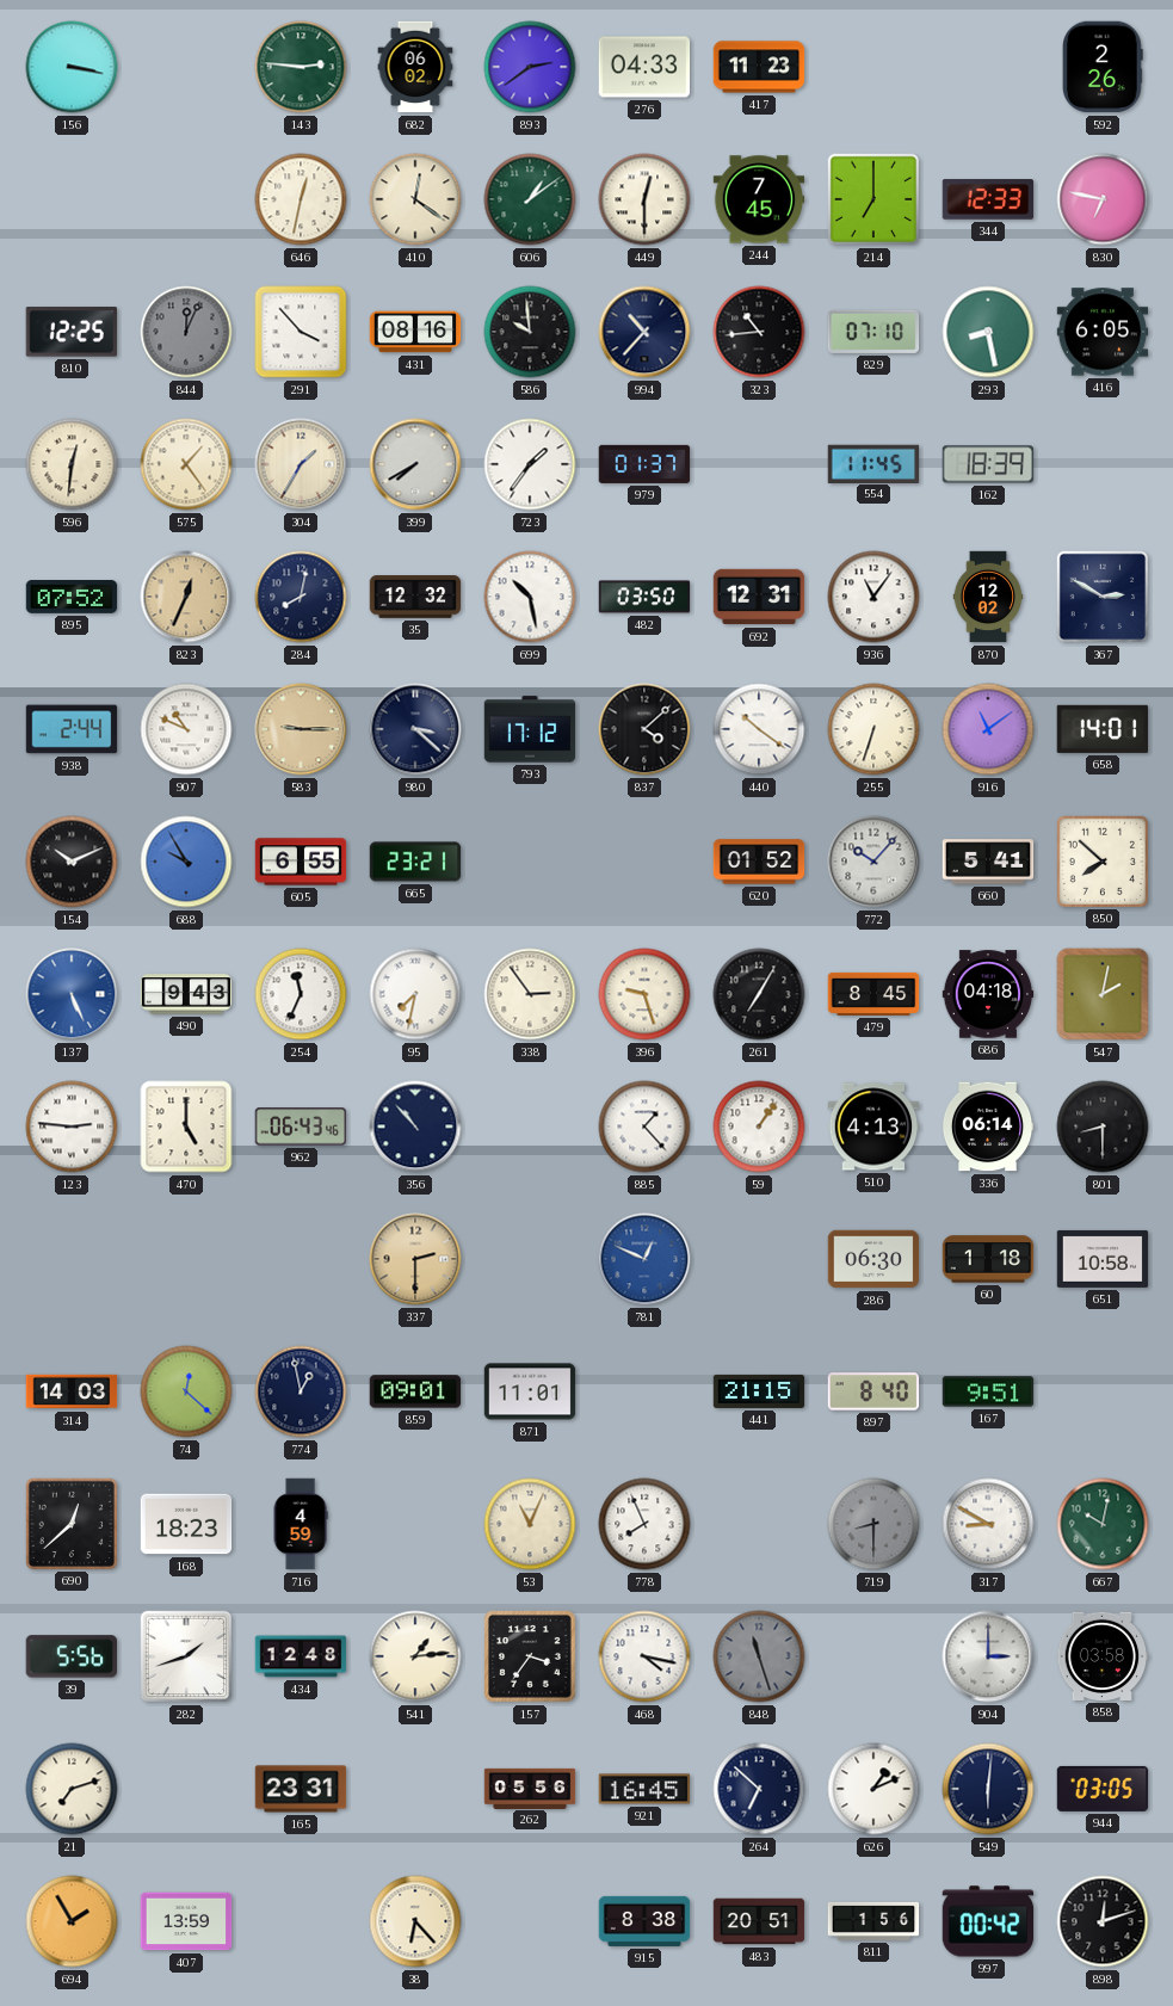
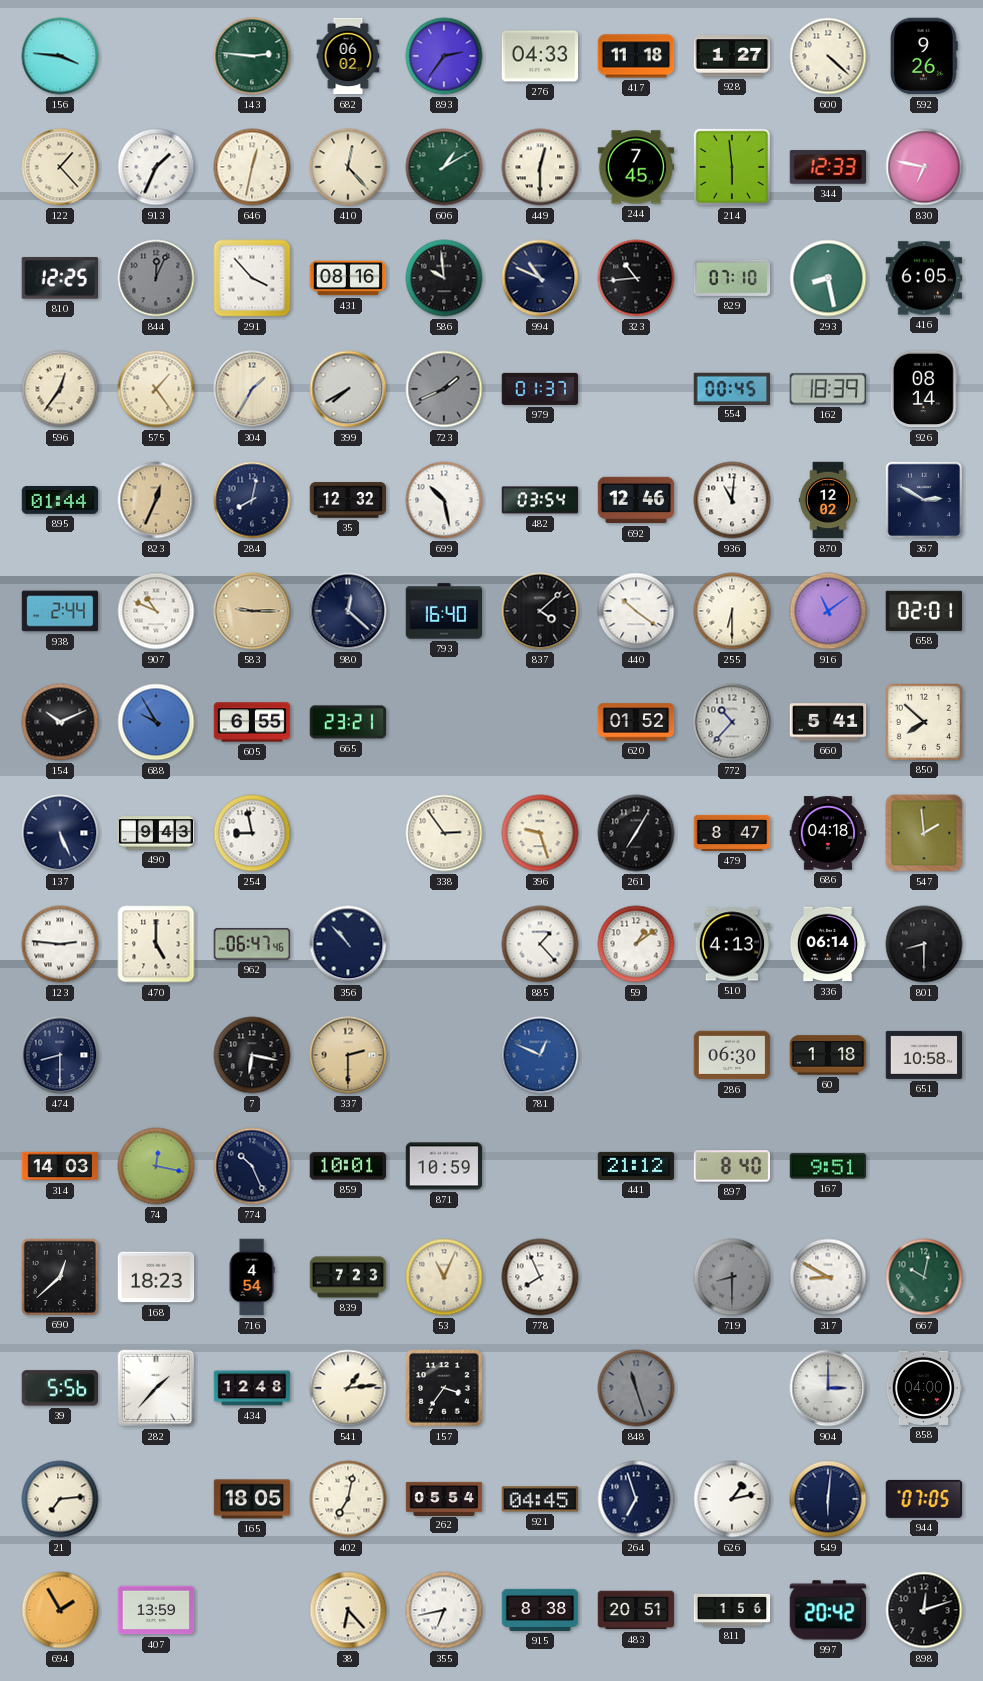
156: 3:17 -> 3:46
893: 2:39 -> 2:36
417: 11:23 -> 11:18
928: none -> 1:27
600: none -> 4:22
592: 2:26 -> 9:26
122: none -> 1:23
913: none -> 1:34
410: 12:21 -> 12:23
606: 1:09 -> 1:10
214: 7:00 -> 5:59
994: 10:37 -> 10:49
596: 12:31 -> 12:36
723: 1:36 -> 1:41
723 dial: white -> grey
554: 11:45 -> 00:45
926: none -> 08:14
895: 07:52 -> 01:44
482: 03:50 -> 03:54
692: 12:31 -> 12:46
936: 11:06 -> 11:01
980: 3:22 -> 12:22
793: 17:12 -> 16:40
255: 6:33 -> 6:30
658: 14:01 -> 02:01
772: 10:07 -> 10:37
137 dial: blue -> navy
254: 11:34 -> 8:58
95: 7:32 -> none
479: 8:45 -> 8:47
547: 2:02 -> 1:59
962: 06:43 -> 06:47
59: 1:06 -> 1:09
474: none -> 8:30
7: none -> 6:17
74: 12:22 -> 12:17
774: 12:58 -> 10:26
859: 09:01 -> 10:01
871: 11:01 -> 10:59
441: 21:15 -> 21:12
716: 4:59 -> 4:54
839: none -> 7:23
282: 1:42 -> 1:37
468: 4:17 -> none
858: 03:58 -> 04:00
21: 7:12 -> 7:14
165: 23:31 -> 18:05
402: none -> 7:02
262: 05:56 -> 05:54
921: 16:45 -> 04:45
264: 6:52 -> 6:57
626: 1:11 -> 1:13
944: 03:05 -> 07:05
355: none -> 6:43
997: 00:42 -> 20:42
